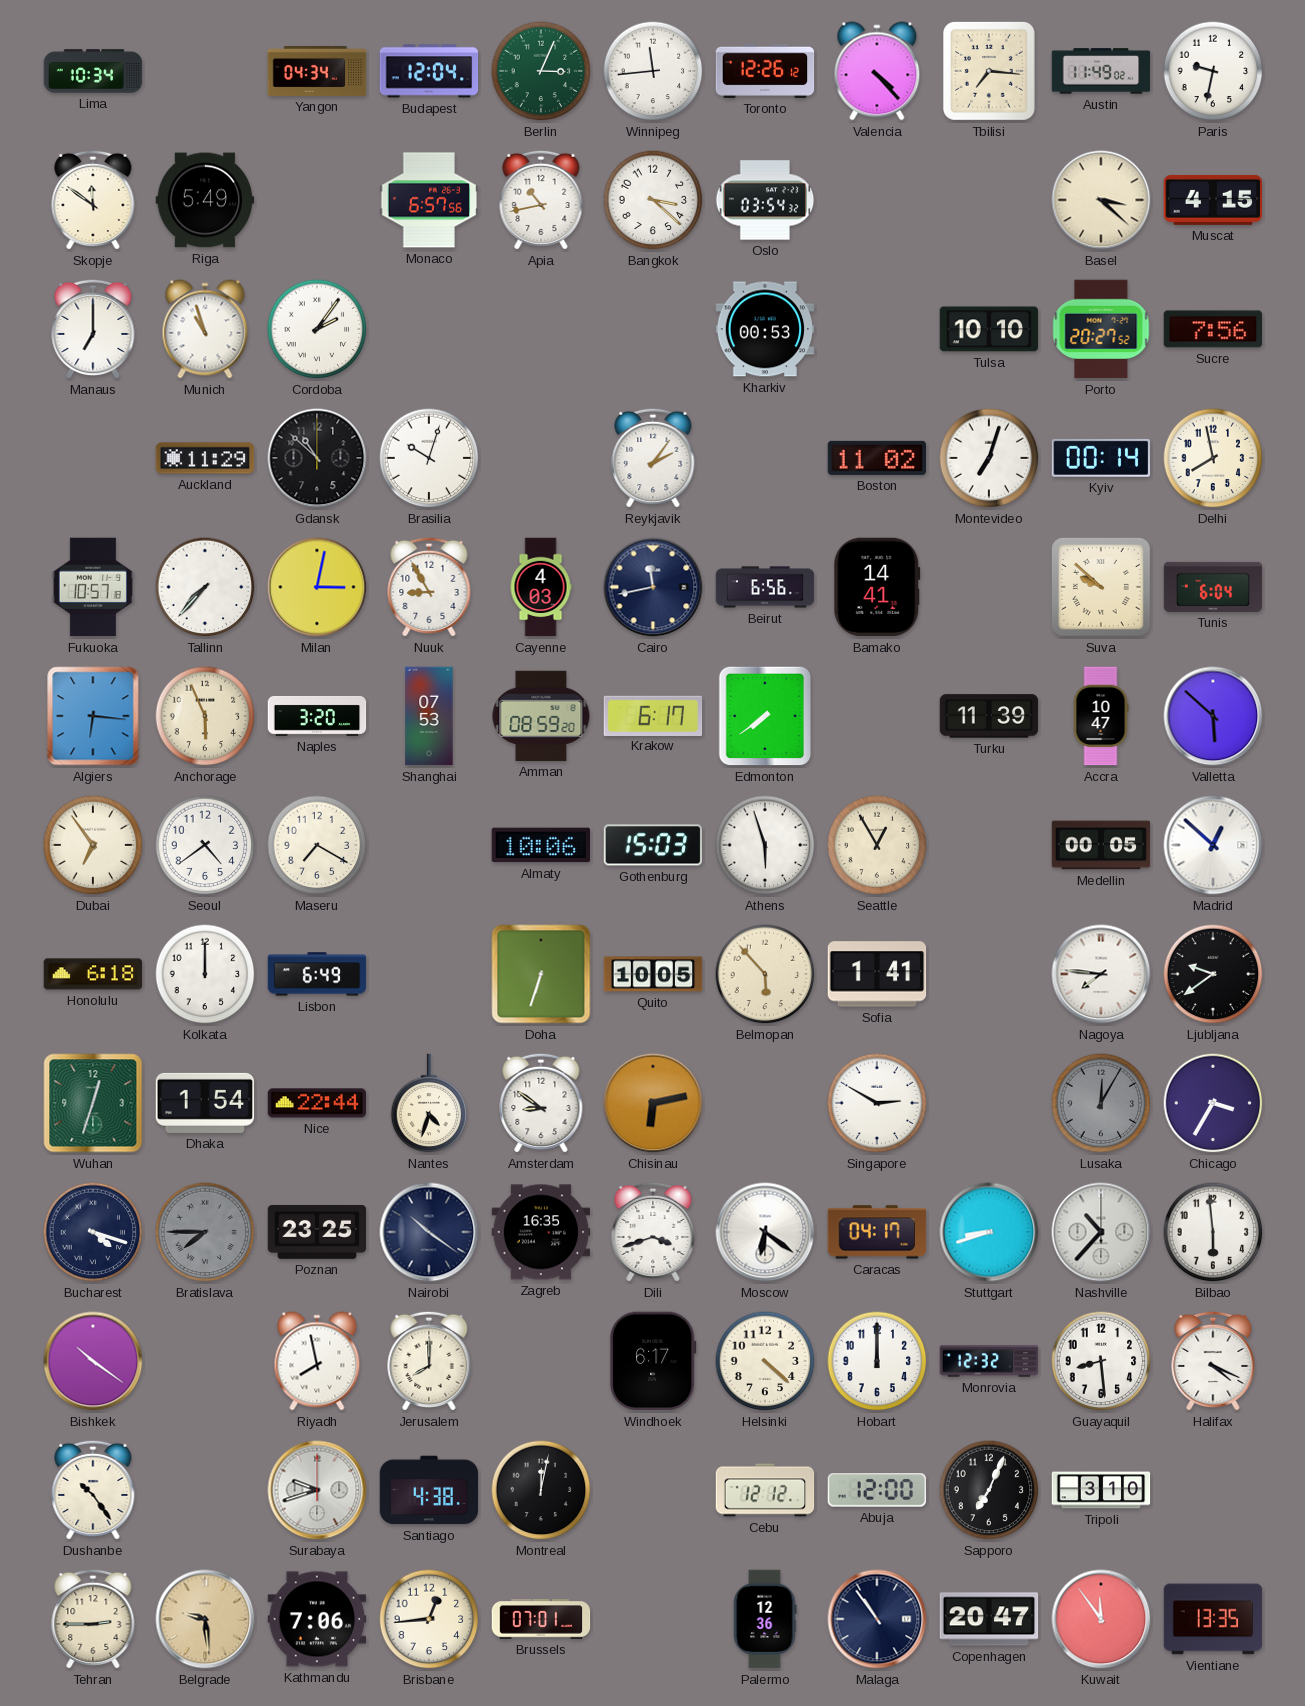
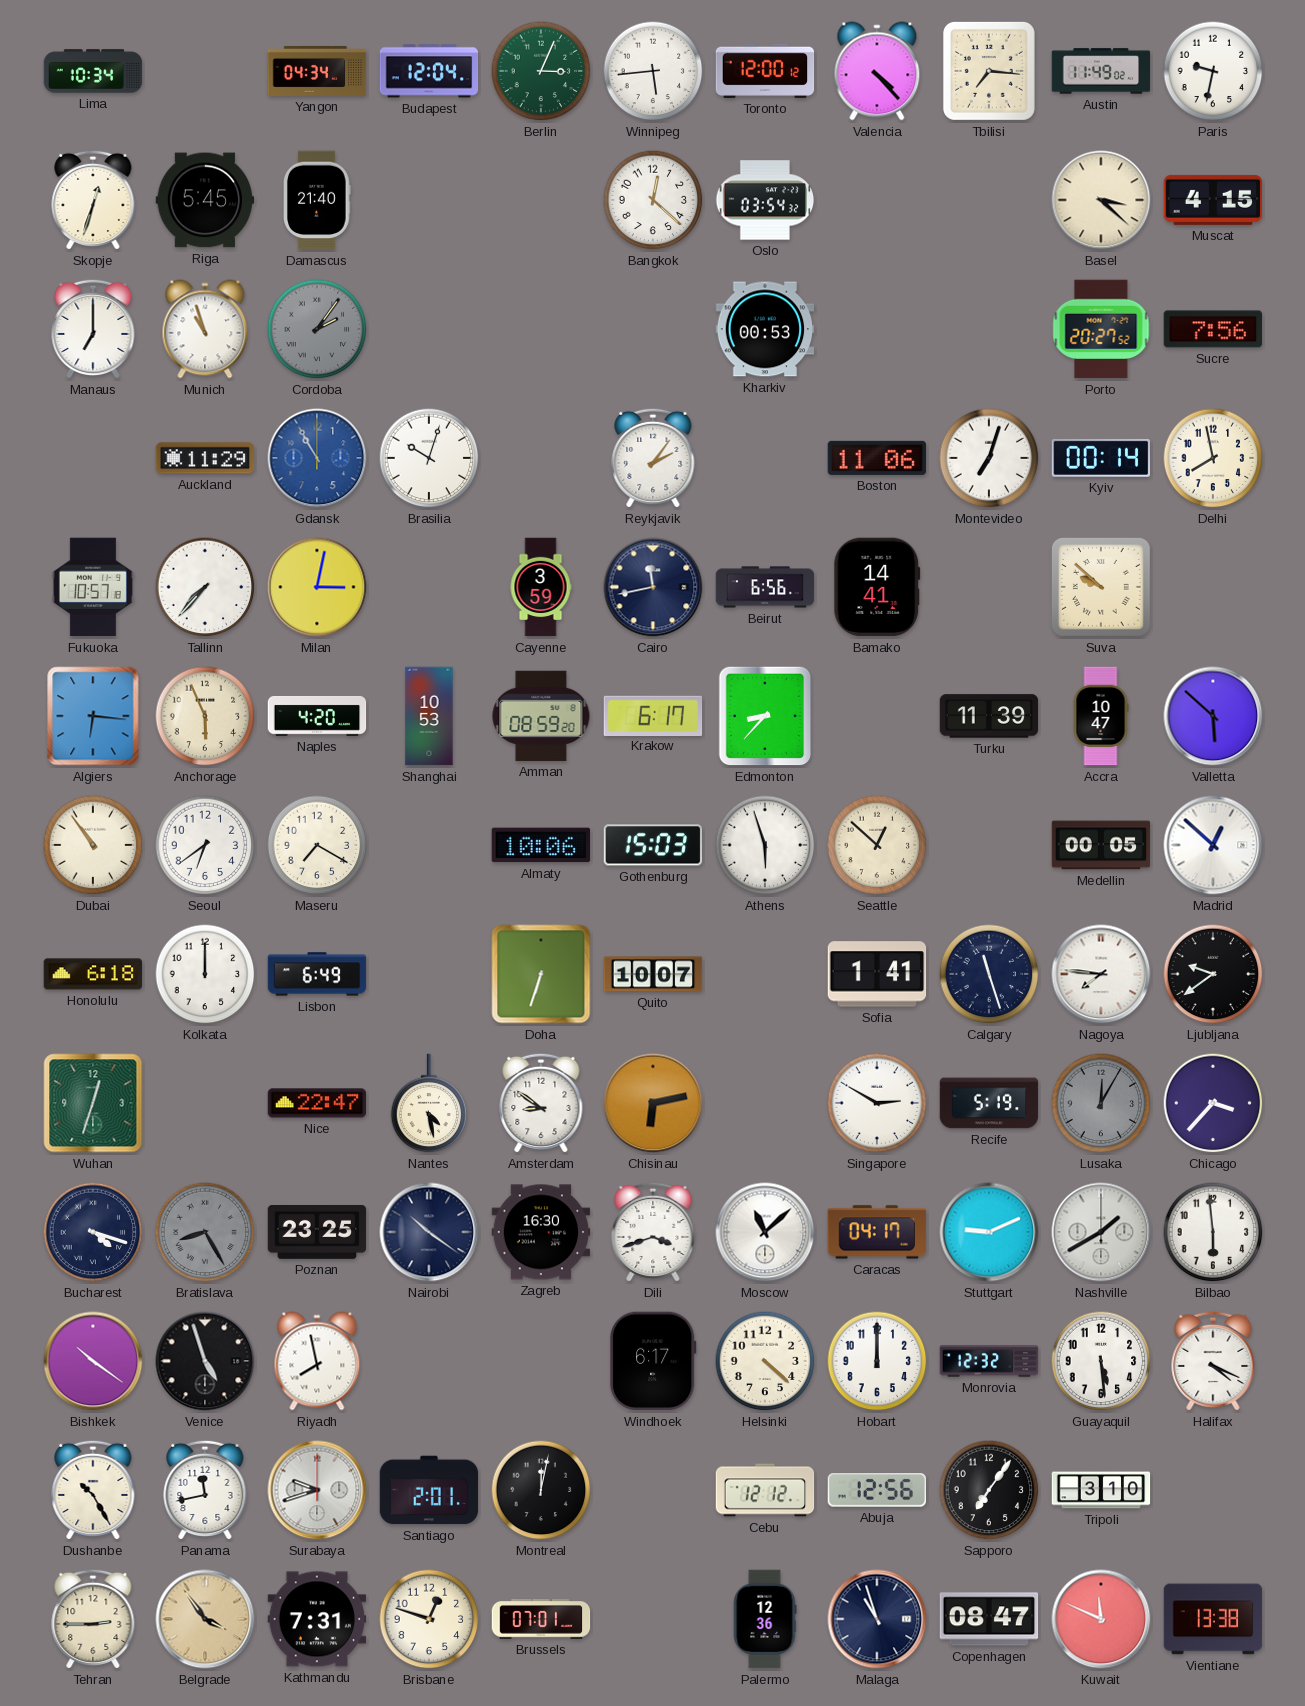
Winnipeg: 11:44 -> 5:44
Toronto: 12:26 -> 12:00
Skopje: 11:51 -> 12:33
Riga: 5:49 -> 5:45
Damascus: none -> 21:40
Monaco: 6:57 -> none
Apia: 10:43 -> none
Bangkok: 3:22 -> 12:22
Cordoba dial: white -> grey
Tulsa: 10:10 -> none
Gdansk: 10:52 -> 10:55
Gdansk dial: black -> blue
Boston: 11:02 -> 11:06
Nuuk: 8:55 -> none
Cayenne: 4:03 -> 3:59
Tunis: 6:04 -> none
Naples: 3:20 -> 4:20
Shanghai: 07:53 -> 10:53
Edmonton: 7:39 -> 8:37
Dubai: 6:54 -> 10:54
Seoul: 4:39 -> 6:39
Seattle: 12:55 -> 12:52
Quito: 10:05 -> 10:07
Belmopan: 5:53 -> none
Calgary: none -> 11:27
Dhaka: 1:54 -> none
Nice: 22:44 -> 22:47
Nantes: 4:33 -> 4:28
Recife: none -> 5:19
Chicago: 3:35 -> 3:37
Bratislava: 7:45 -> 8:25
Zagreb: 16:35 -> 16:30
Moscow: 6:21 -> 11:08
Stuttgart: 8:42 -> 9:11
Nashville: 10:37 -> 1:40
Venice: none -> 4:57
Jerusalem: 8:00 -> none
Guayaquil: 8:29 -> 5:29
Dushanbe: 10:24 -> 10:25
Panama: none -> 11:43
Santiago: 4:38 -> 2:01
Abuja: 12:00 -> 12:56
Sapporo: 7:04 -> 7:06
Belgrade: 9:29 -> 3:54
Kathmandu: 7:06 -> 7:31
Brisbane: 12:44 -> 12:48
Malaga: 10:54 -> 10:57
Copenhagen: 20:47 -> 08:47
Kuwait: 11:54 -> 11:49
Vientiane: 13:35 -> 13:38
